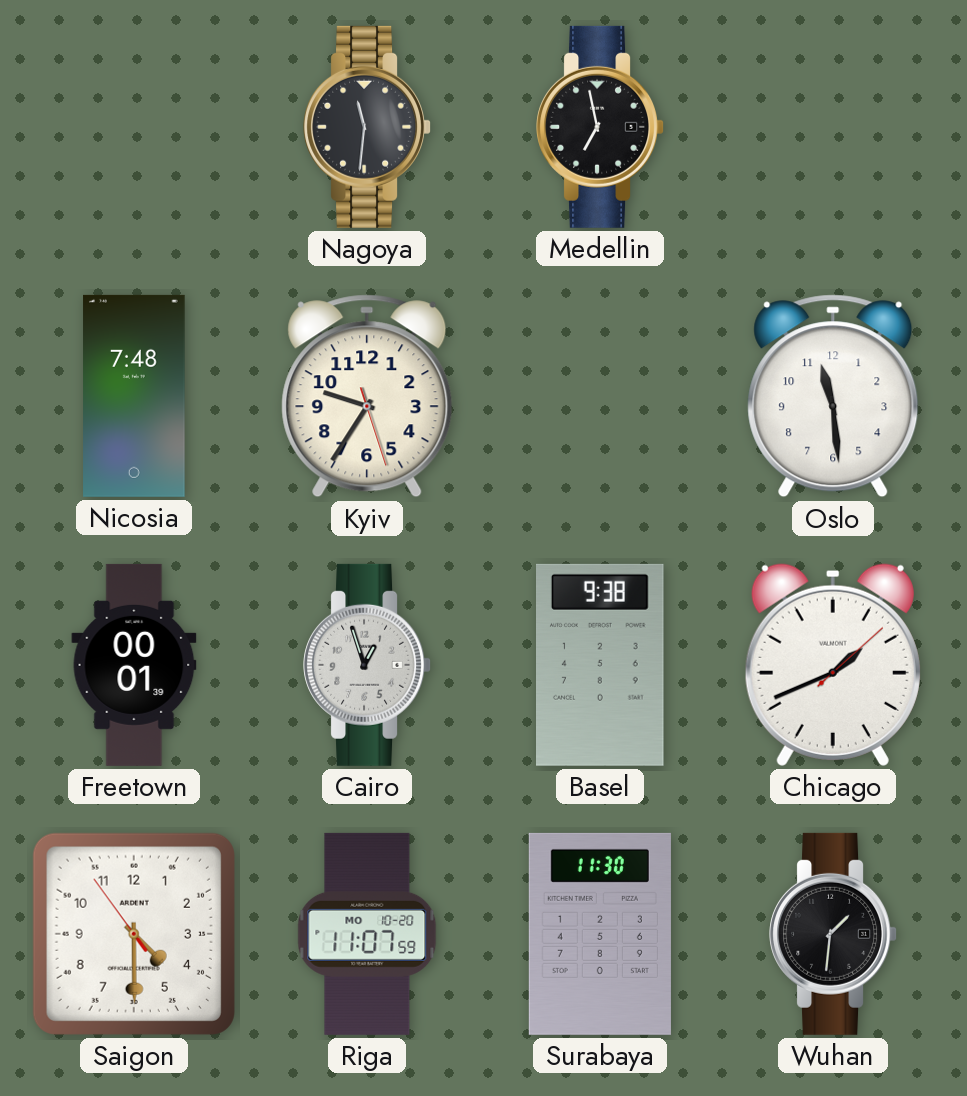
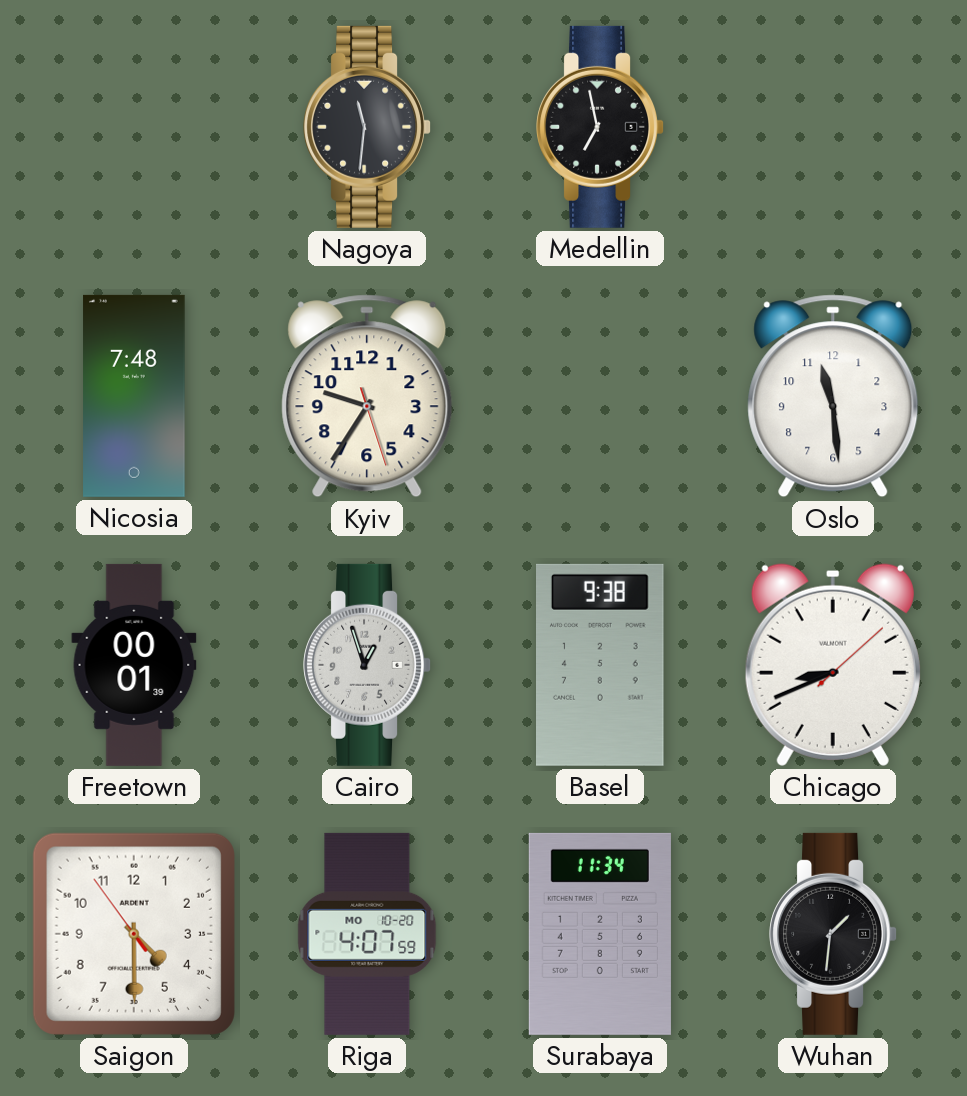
Chicago: 1:41 -> 8:41
Riga: 11:07 -> 4:07
Surabaya: 11:30 -> 11:34
